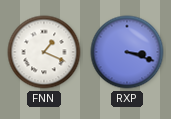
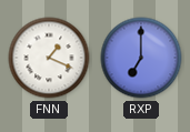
RXP: 3:18 -> 7:00
